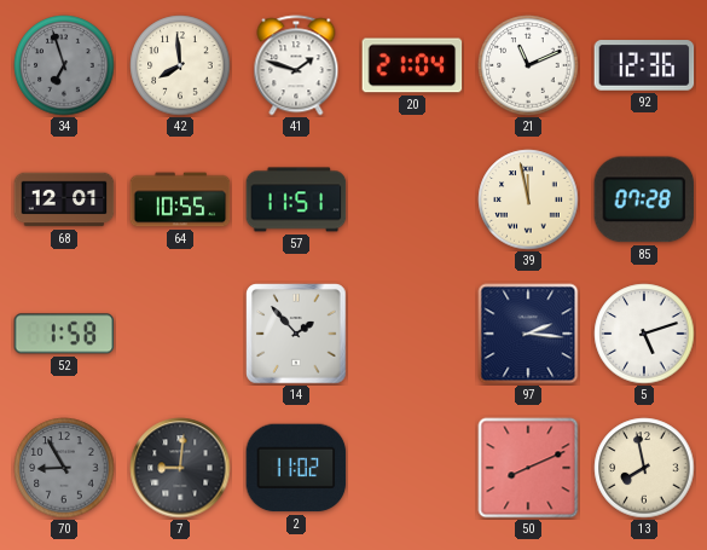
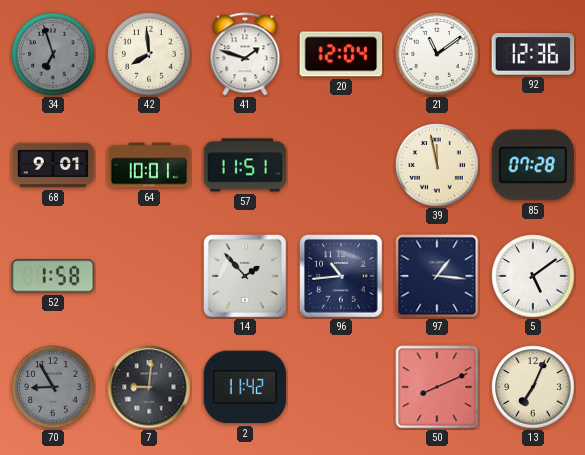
20: 21:04 -> 12:04
21: 11:11 -> 11:09
68: 12:01 -> 9:01
64: 10:55 -> 10:01
96: none -> 10:44
97: 2:16 -> 1:16
5: 5:12 -> 5:09
2: 11:02 -> 11:42
13: 7:58 -> 7:04
